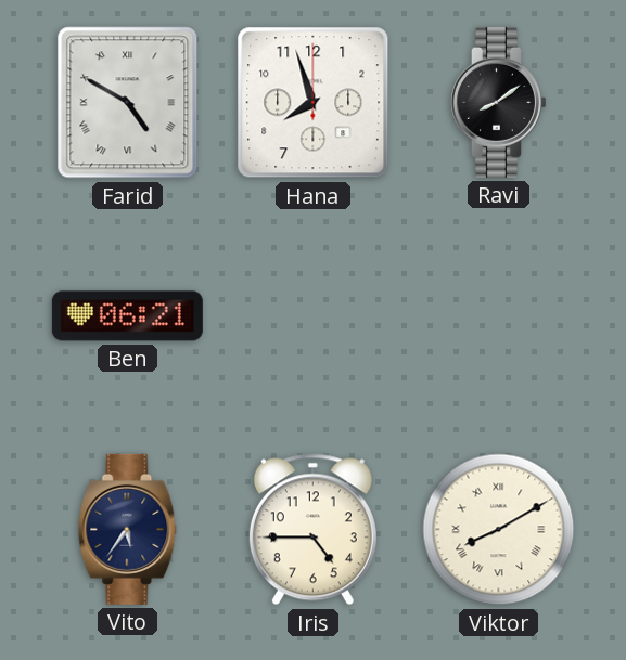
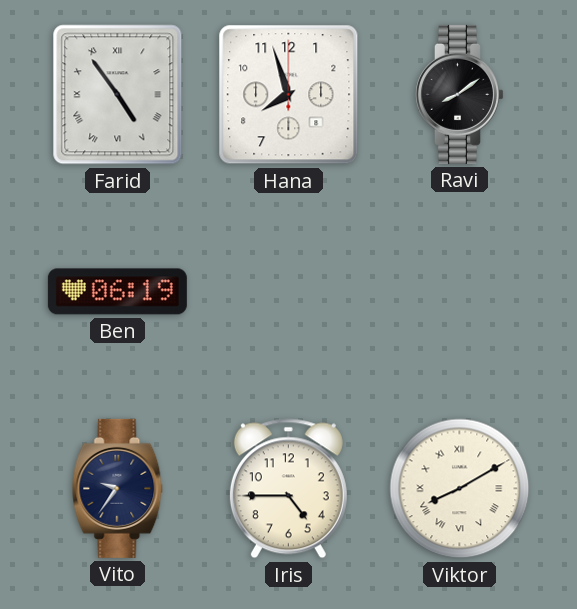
Farid: 4:50 -> 4:54
Ben: 06:21 -> 06:19
Vito: 5:36 -> 9:36
